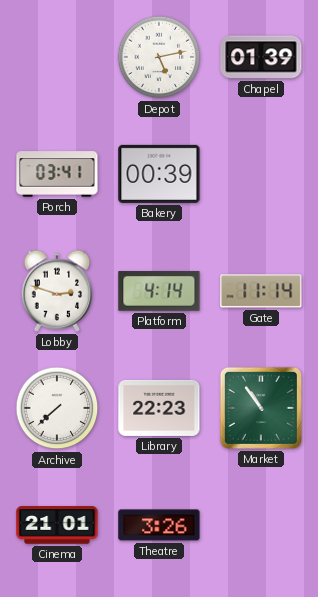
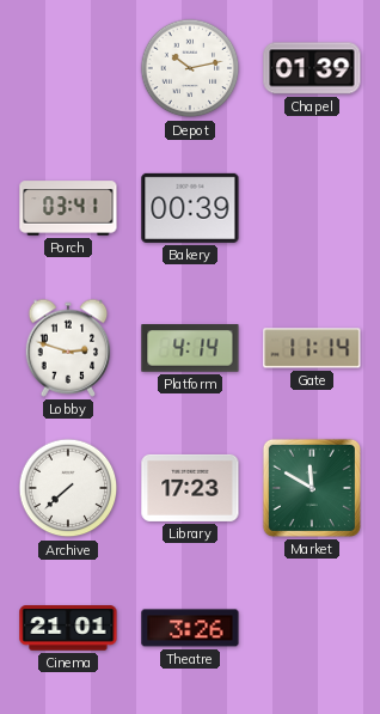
Depot: 5:13 -> 10:13
Library: 22:23 -> 17:23
Market: 10:54 -> 11:50
